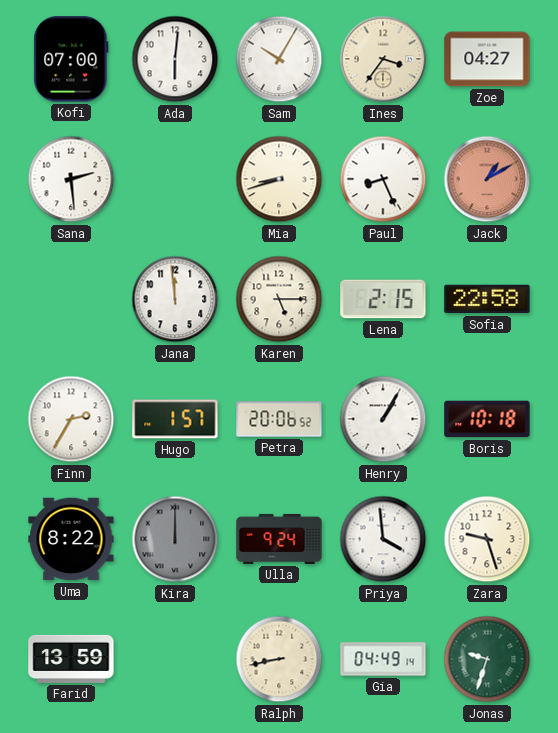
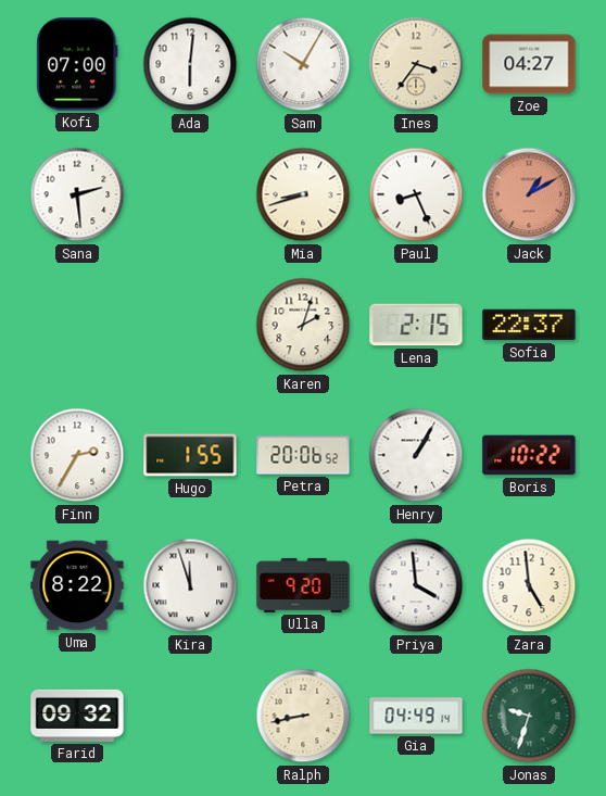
Jana: 11:59 -> none
Karen: 5:15 -> 2:03
Sofia: 22:58 -> 22:37
Hugo: 1:57 -> 1:55
Boris: 10:18 -> 10:22
Kira: 12:00 -> 11:57
Kira dial: grey -> white
Ulla: 9:24 -> 9:20
Zara: 9:27 -> 4:59
Farid: 13:59 -> 09:32
